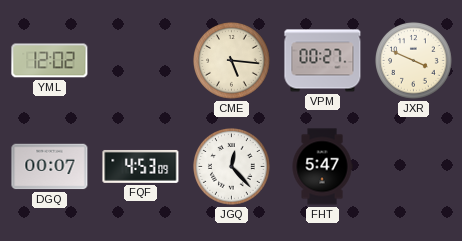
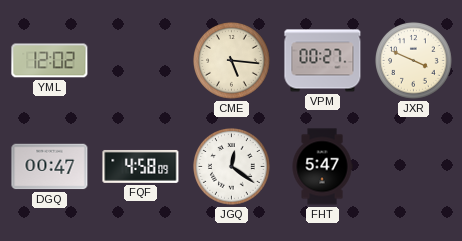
DGQ: 00:07 -> 00:47
FQF: 4:53 -> 4:58
JGQ: 12:23 -> 12:21
